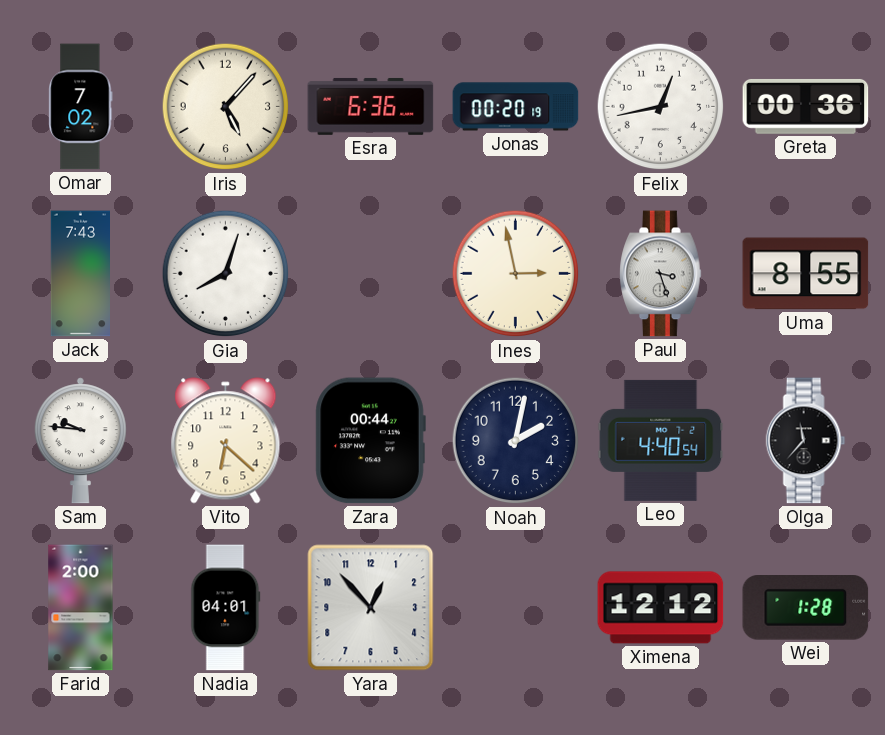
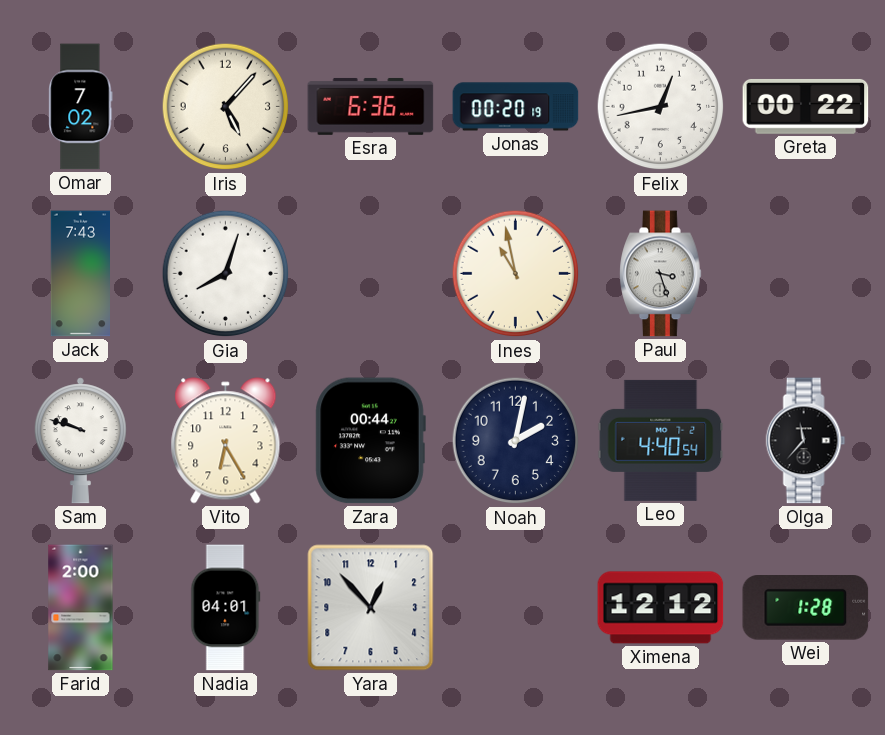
Greta: 00:36 -> 00:22
Ines: 2:58 -> 10:58
Uma: 8:55 -> none
Sam: 9:46 -> 9:48
Vito: 6:22 -> 6:25
